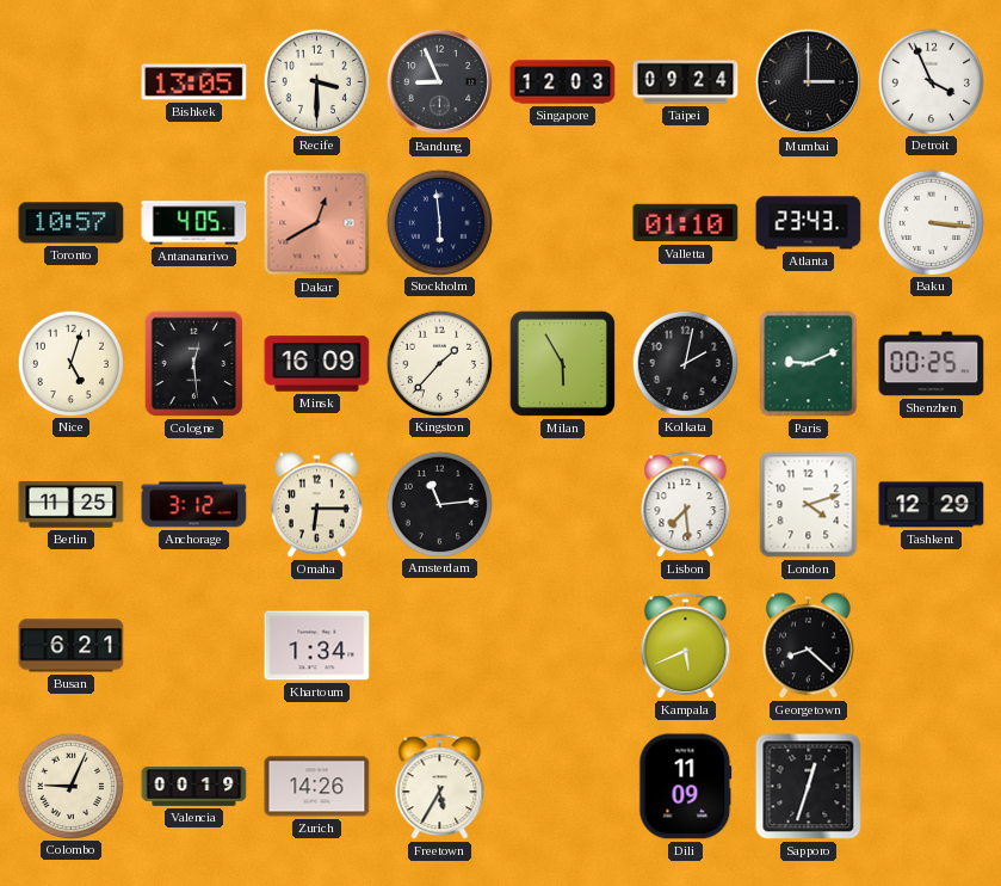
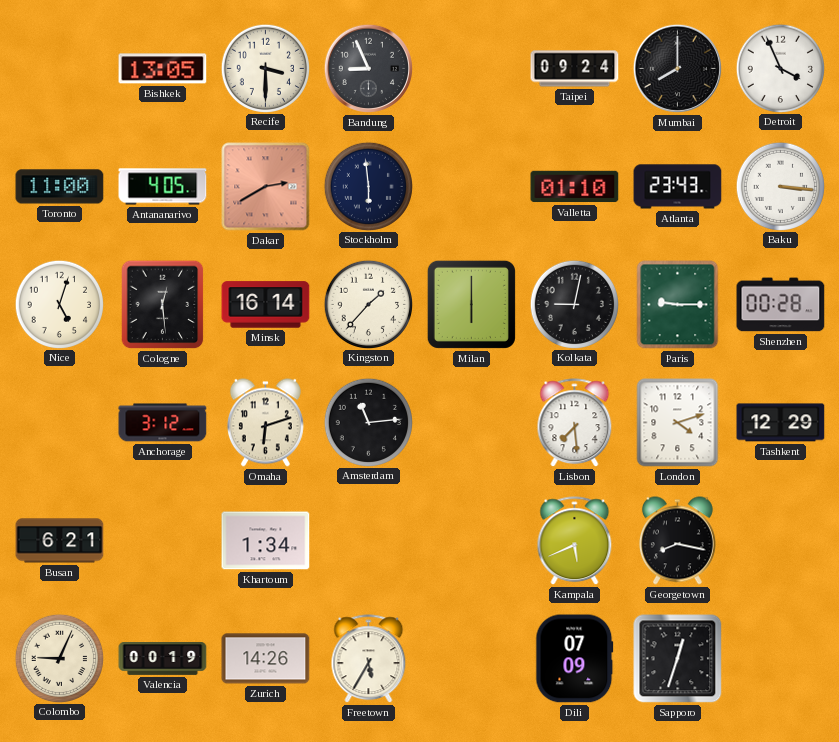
Singapore: 12:03 -> none
Mumbai: 3:00 -> 8:00
Toronto: 10:57 -> 11:00
Dakar: 12:40 -> 2:40
Minsk: 16:09 -> 16:14
Milan: 5:55 -> 6:00
Kolkata: 2:02 -> 9:02
Paris: 9:11 -> 9:15
Shenzhen: 00:25 -> 00:28
Berlin: 11:25 -> none
Omaha: 6:15 -> 6:12
Georgetown: 8:22 -> 8:17
Dili: 11:09 -> 07:09
